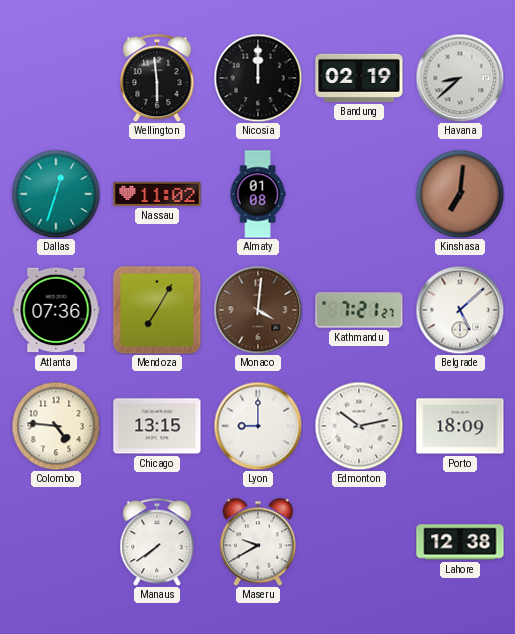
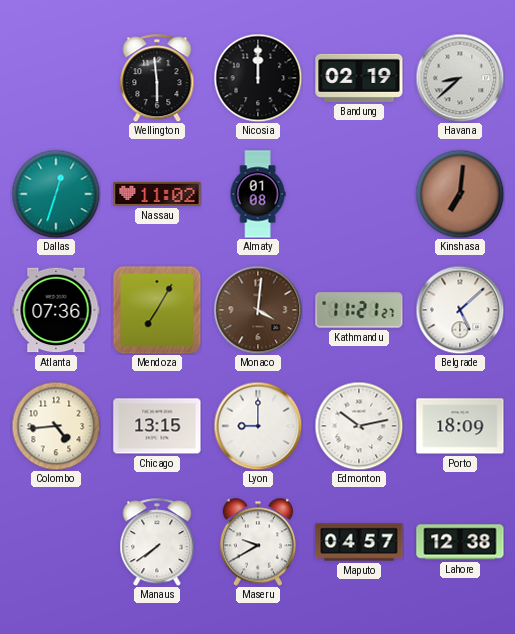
Kathmandu: 7:21 -> 11:21
Colombo: 4:46 -> 4:44
Maputo: none -> 04:57
